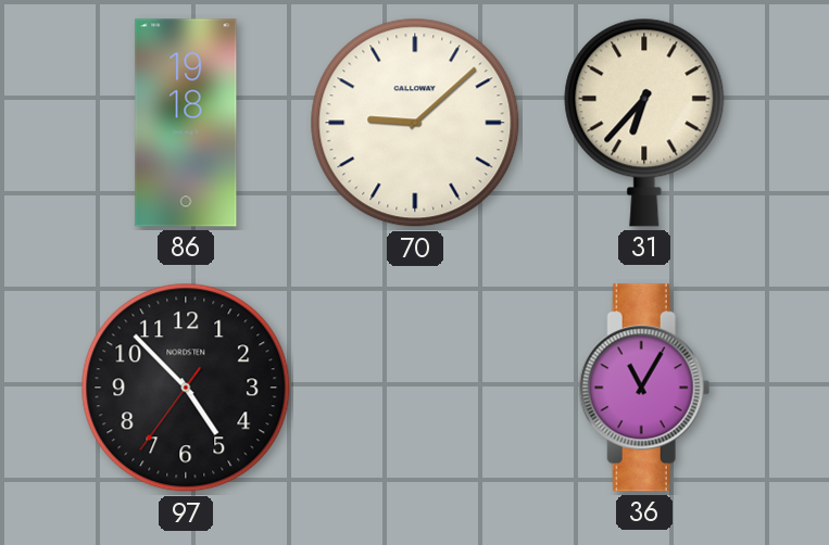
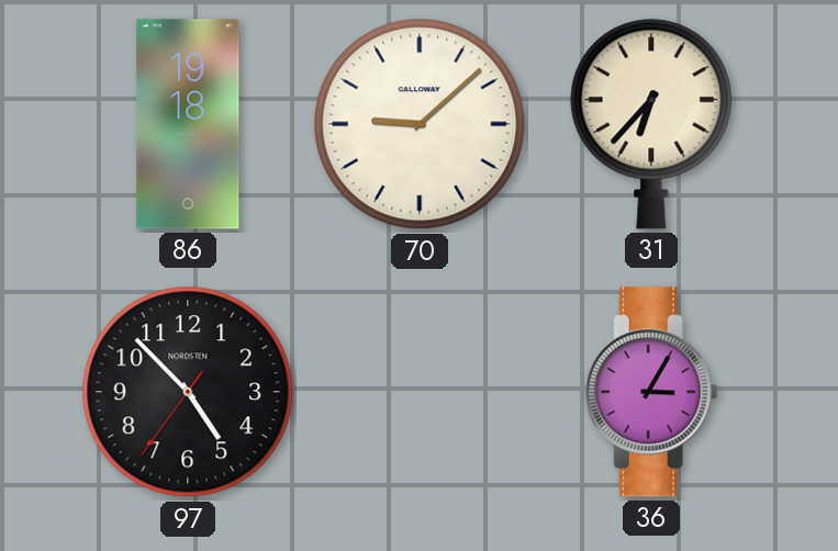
36: 11:05 -> 3:05
